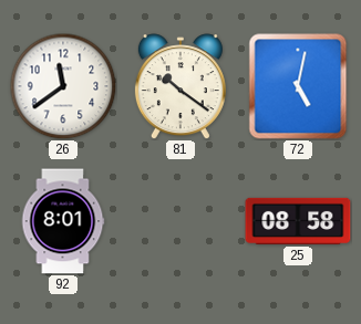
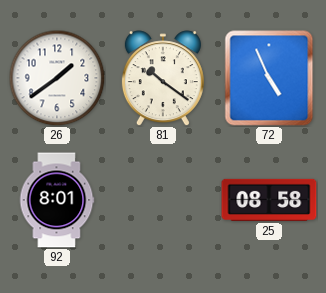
26: 11:39 -> 1:39
72: 5:02 -> 4:56
